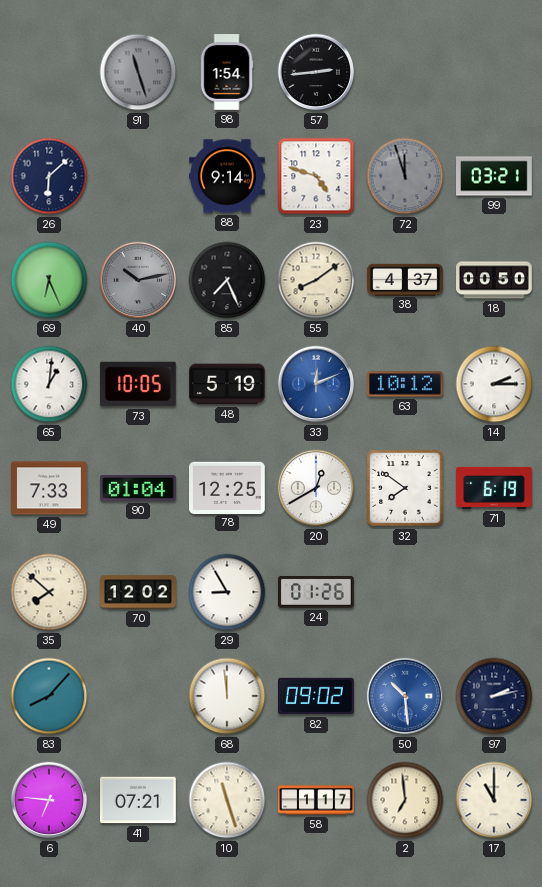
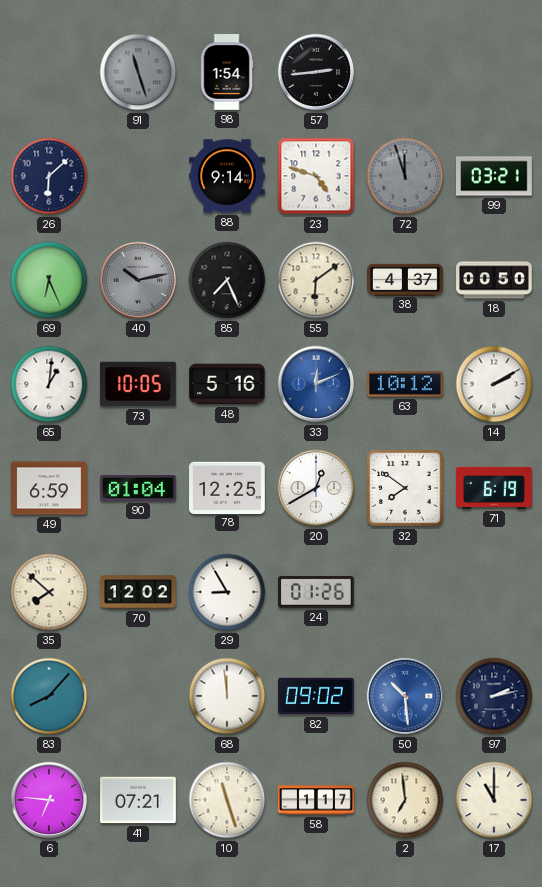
55: 8:09 -> 6:09
48: 5:19 -> 5:16
14: 2:15 -> 2:10
49: 7:33 -> 6:59
